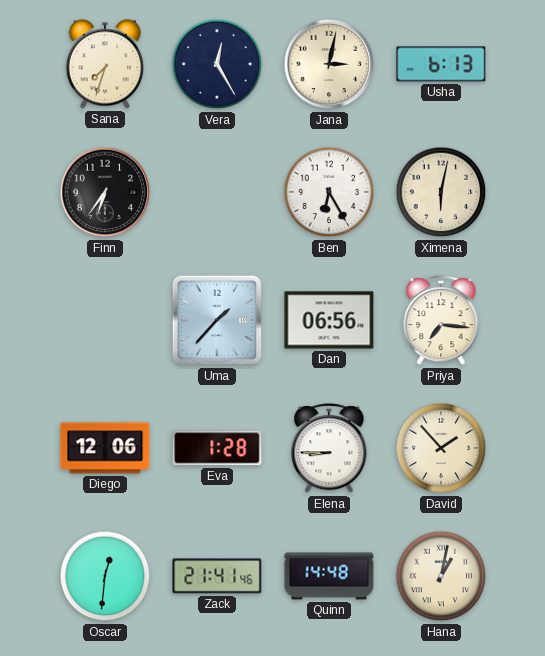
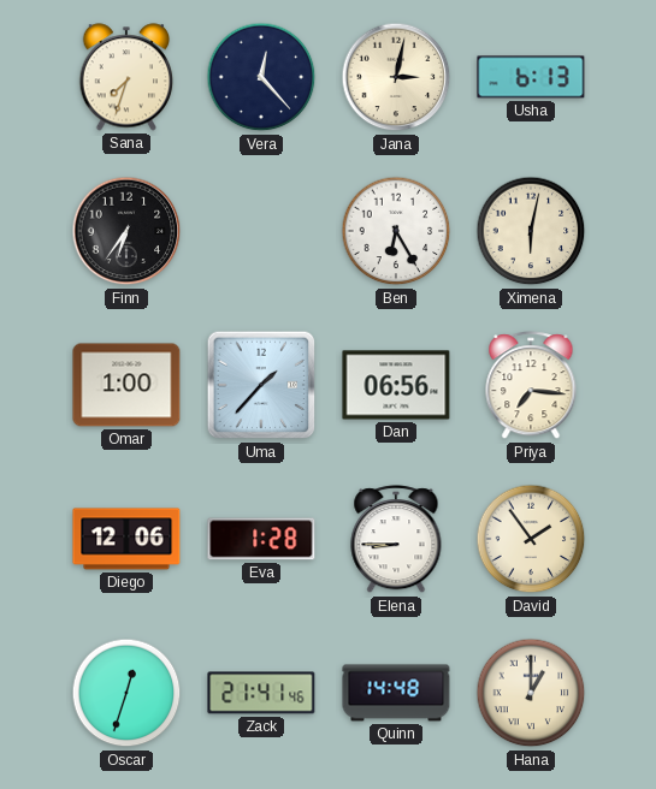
Vera: 12:25 -> 12:23
Omar: none -> 1:00
David: 1:53 -> 1:54
Oscar: 12:31 -> 12:33
Hana: 1:02 -> 1:00
